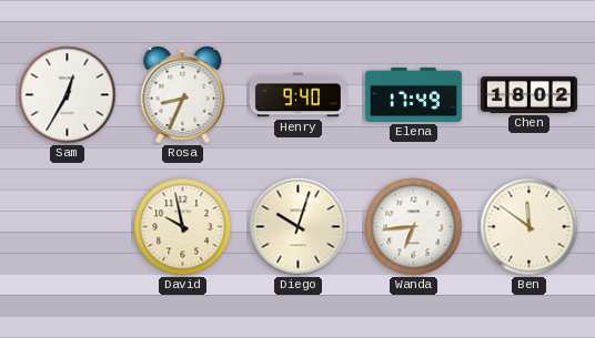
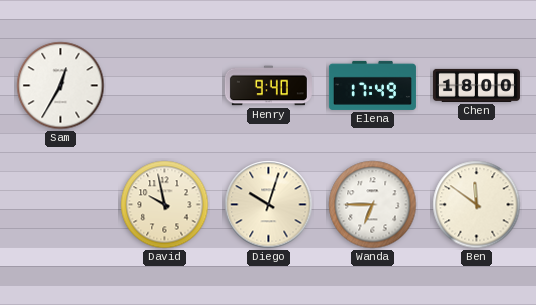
Rosa: 8:34 -> none
Chen: 18:02 -> 18:00
Wanda: 6:44 -> 6:45
